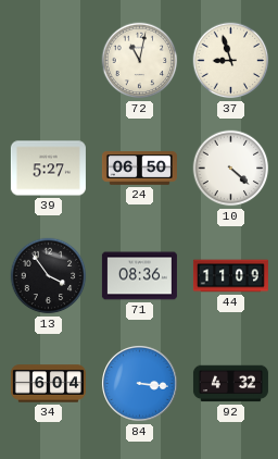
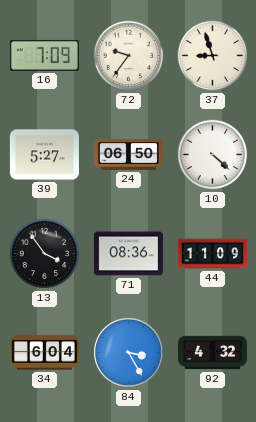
16: none -> 7:09
72: 11:02 -> 9:36
84: 3:16 -> 3:25
